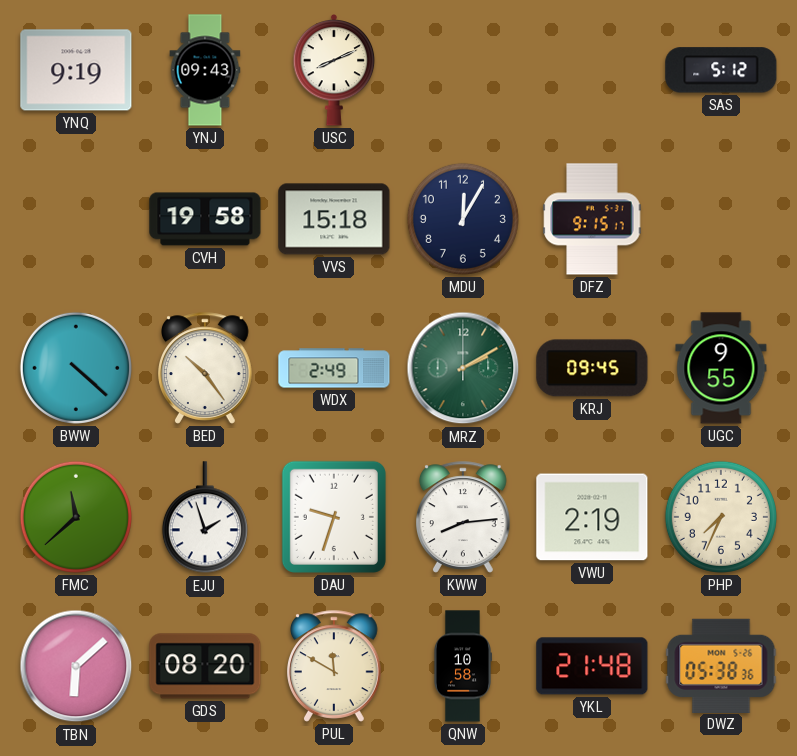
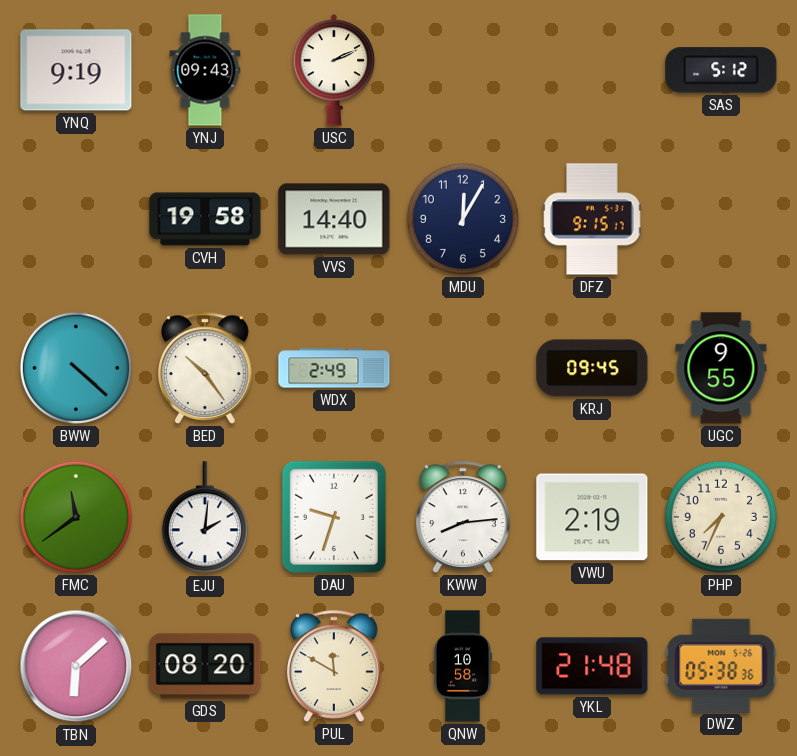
USC: 8:11 -> 2:11
VVS: 15:18 -> 14:40
MRZ: 2:10 -> none
FMC: 11:38 -> 11:39
EJU: 1:57 -> 2:01
